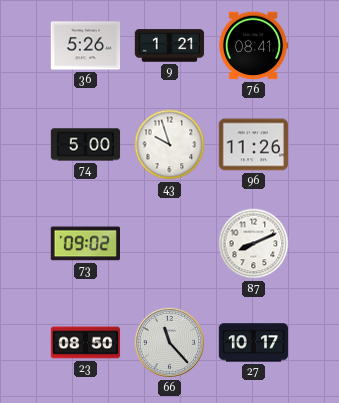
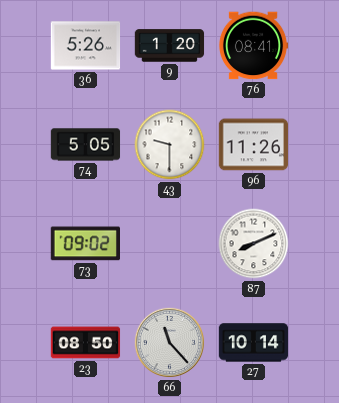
9: 1:21 -> 1:20
74: 5:00 -> 5:05
43: 9:57 -> 9:30
27: 10:17 -> 10:14
